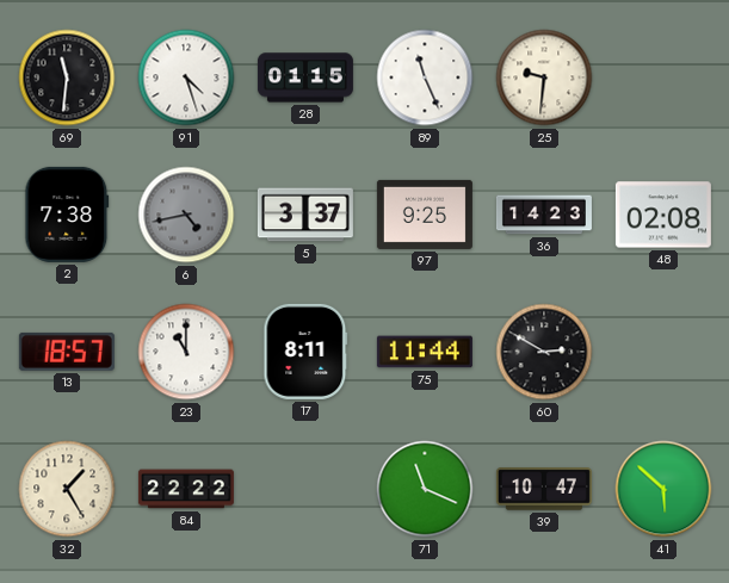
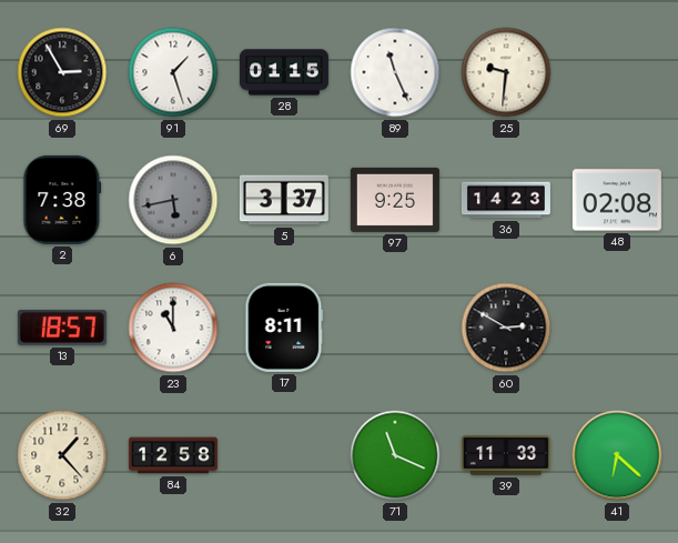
69: 11:31 -> 2:55
91: 4:27 -> 1:27
6: 4:43 -> 5:43
75: 11:44 -> none
32: 1:25 -> 1:23
84: 22:22 -> 12:58
39: 10:47 -> 11:33
41: 5:52 -> 6:22
